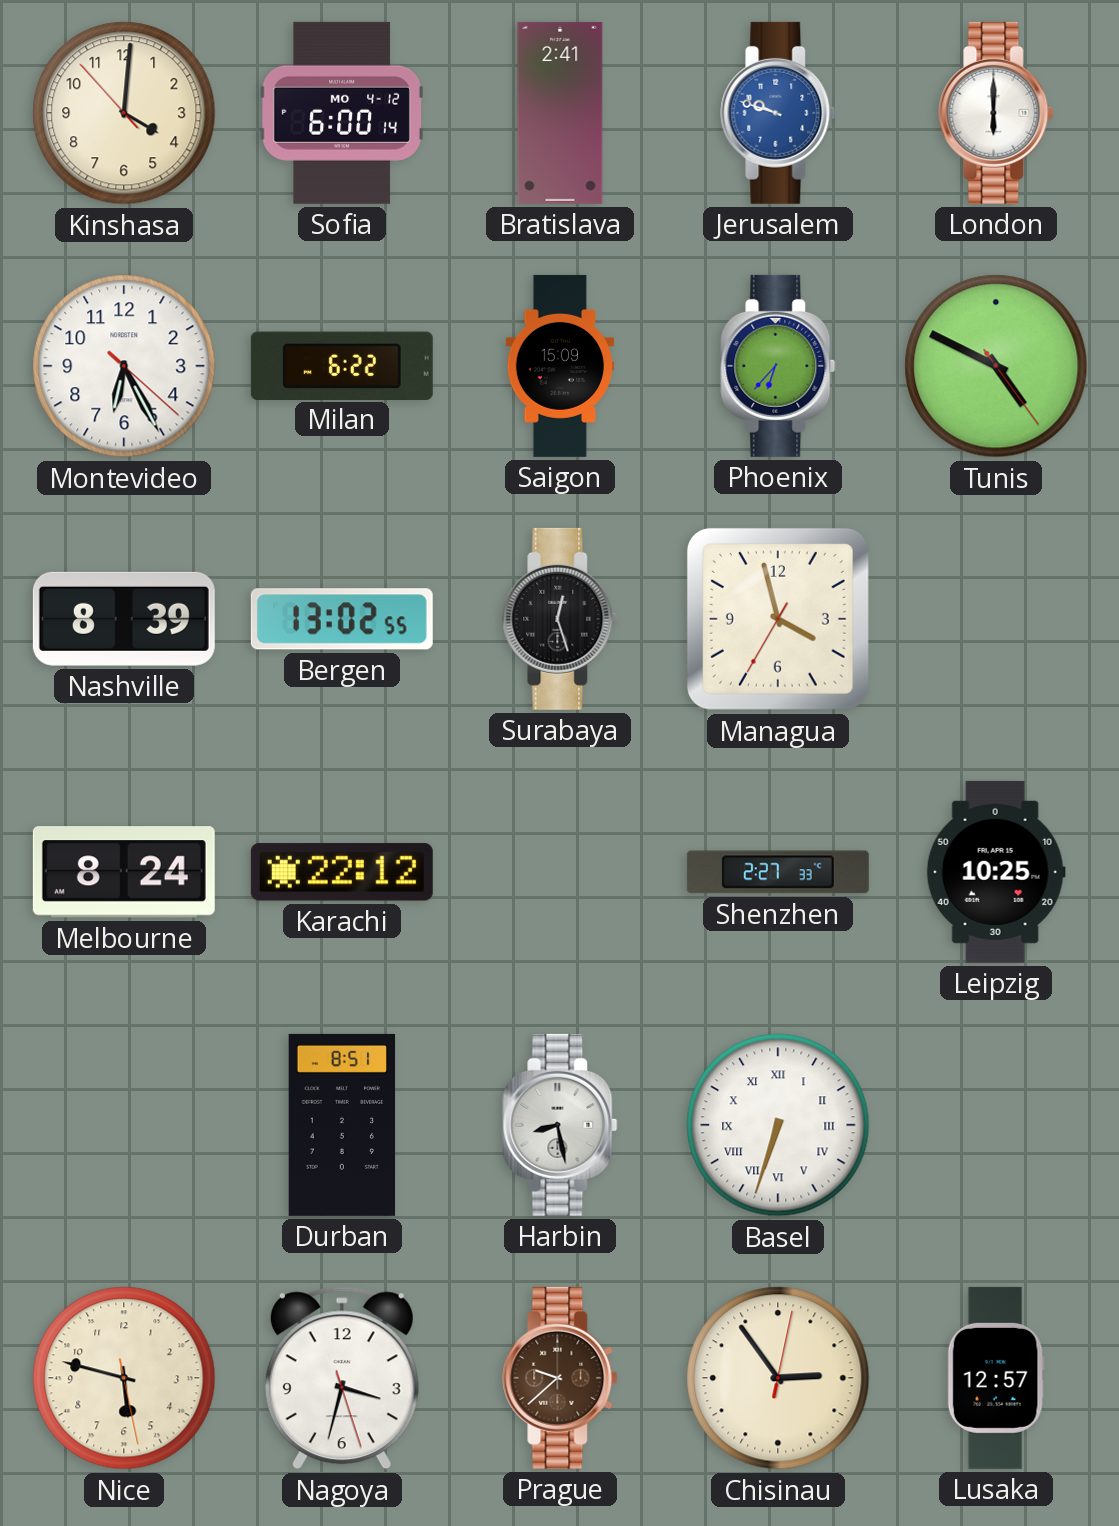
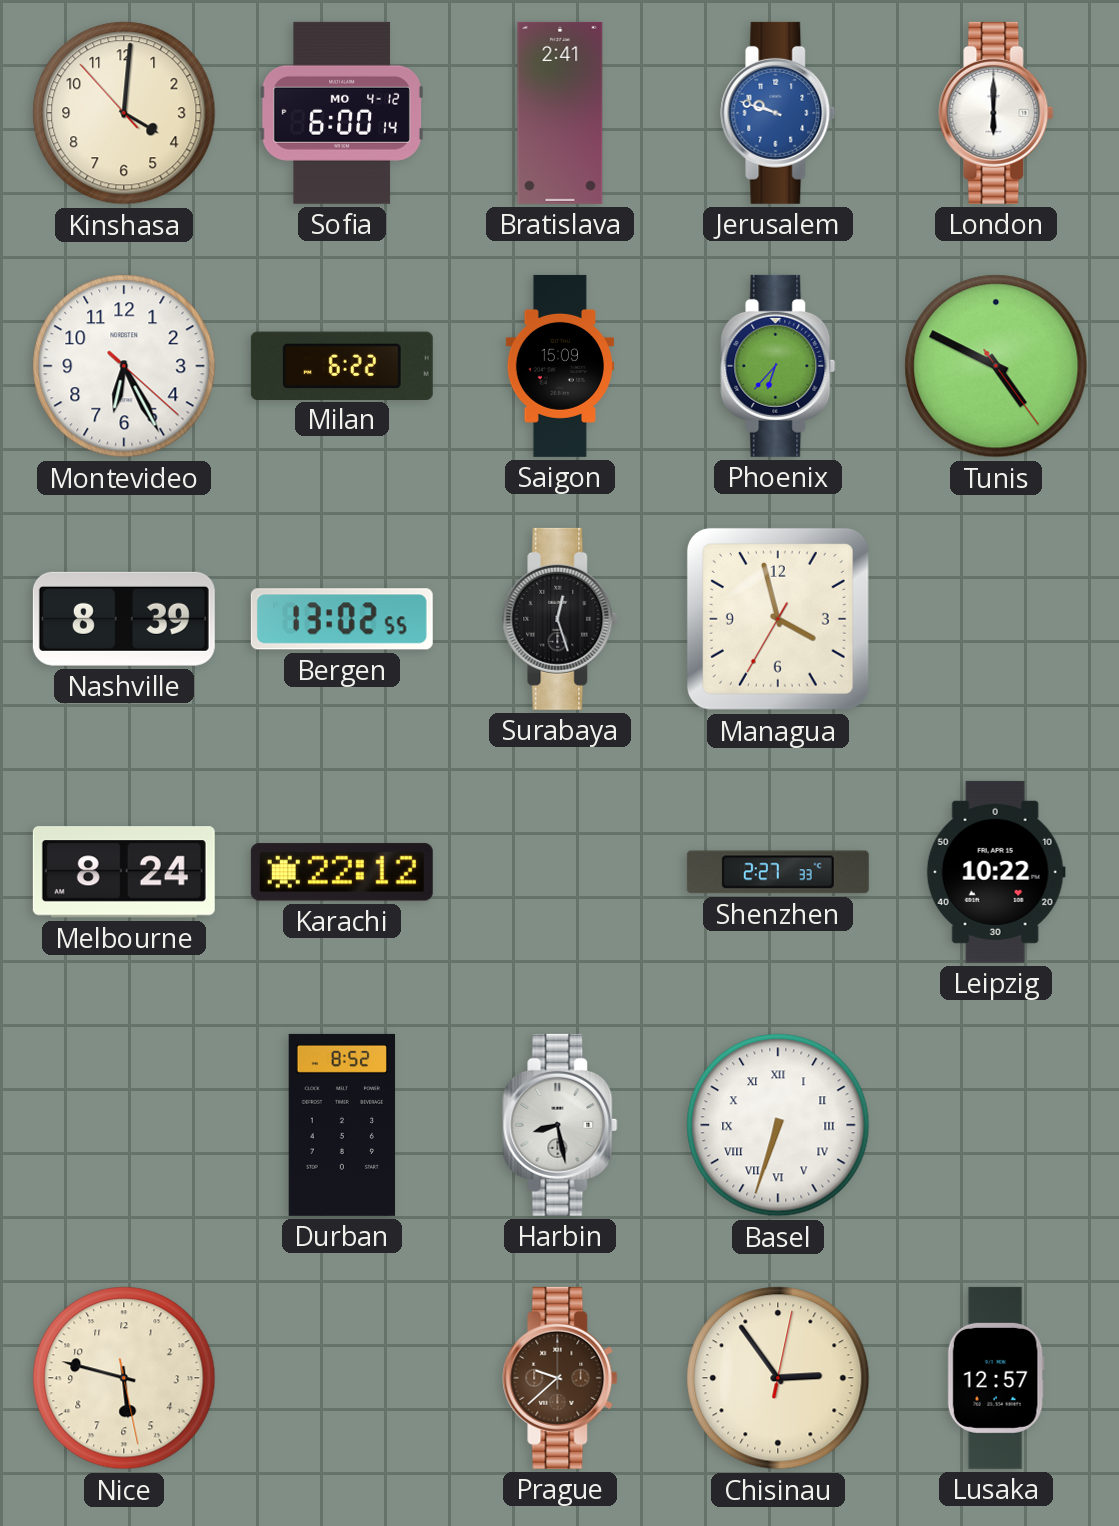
Leipzig: 10:25 -> 10:22
Durban: 8:51 -> 8:52
Nagoya: 3:32 -> none
